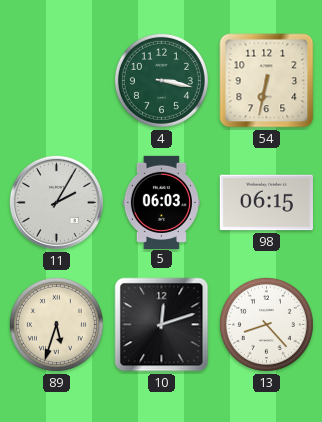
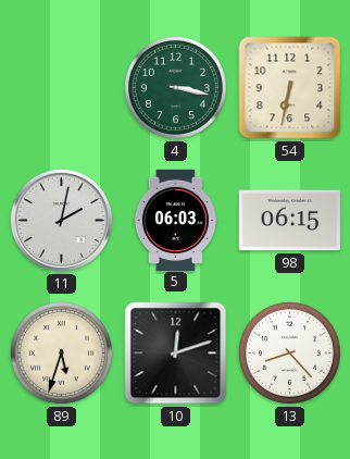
11: 2:05 -> 2:02
